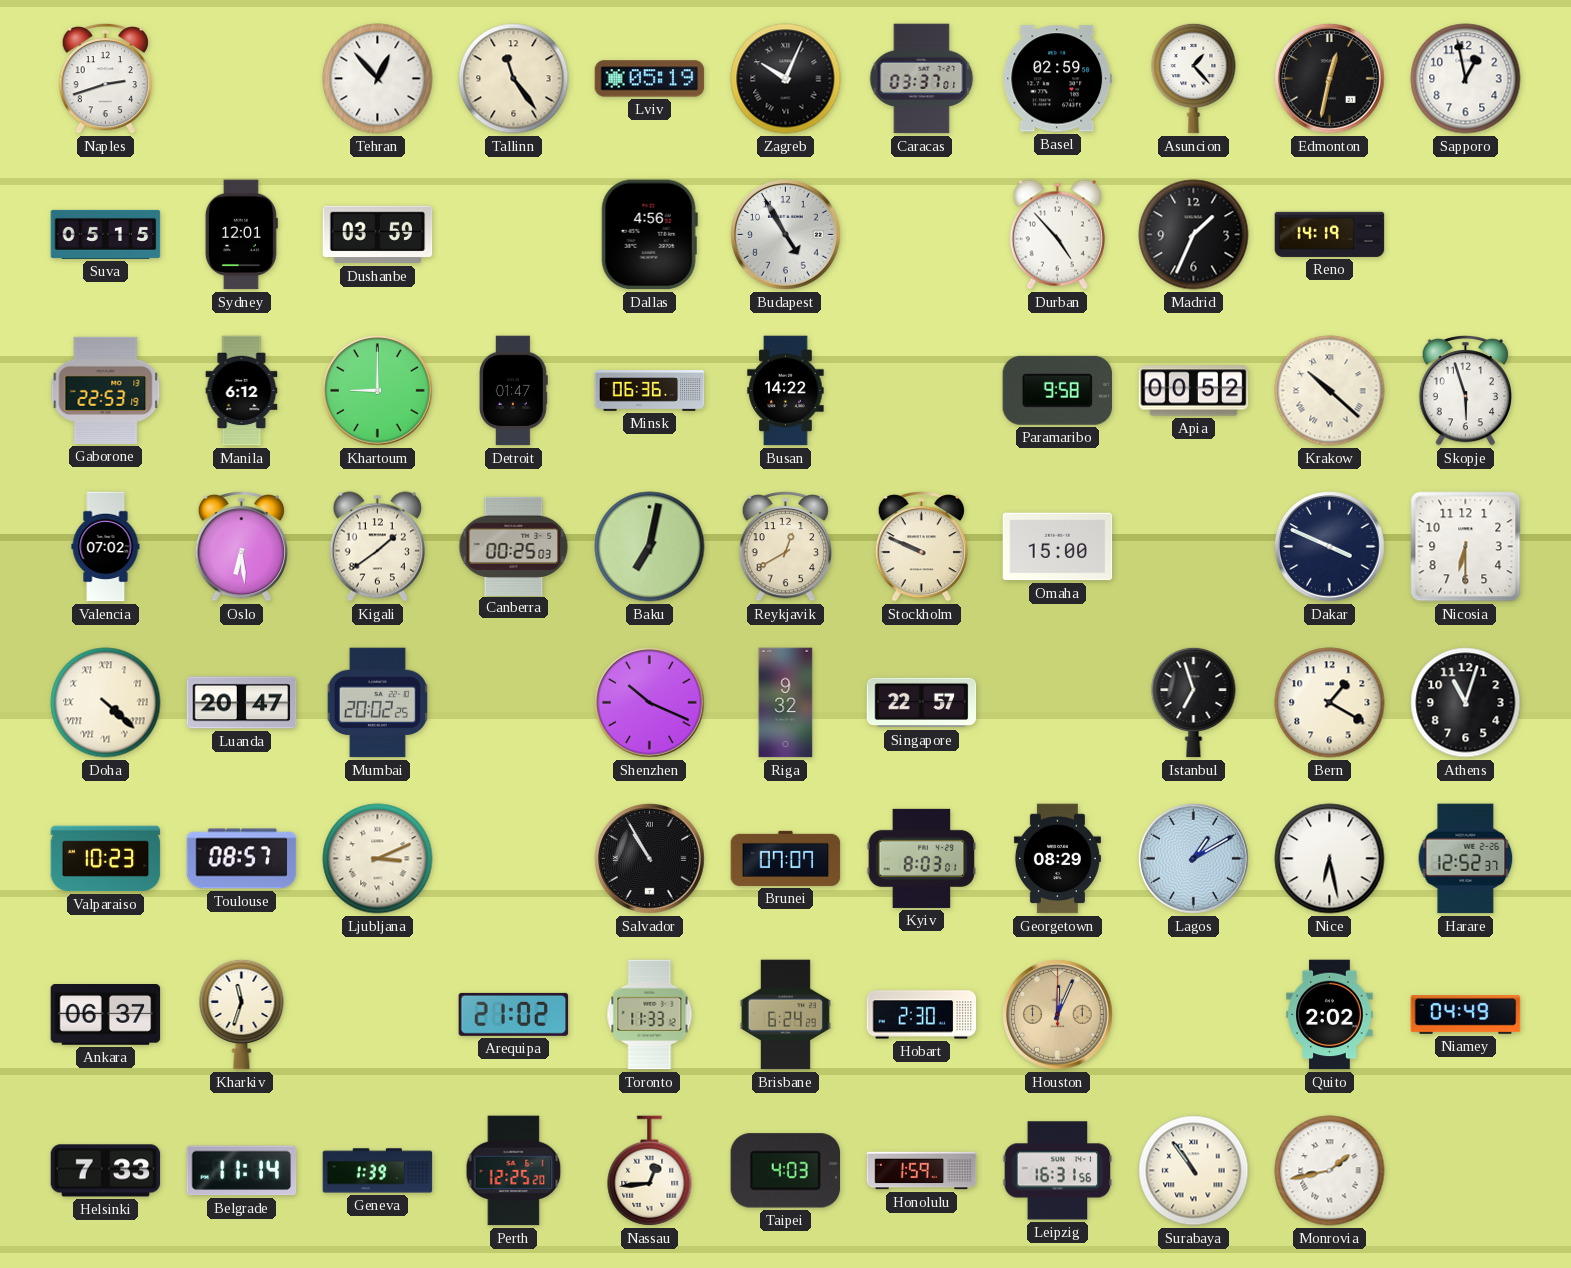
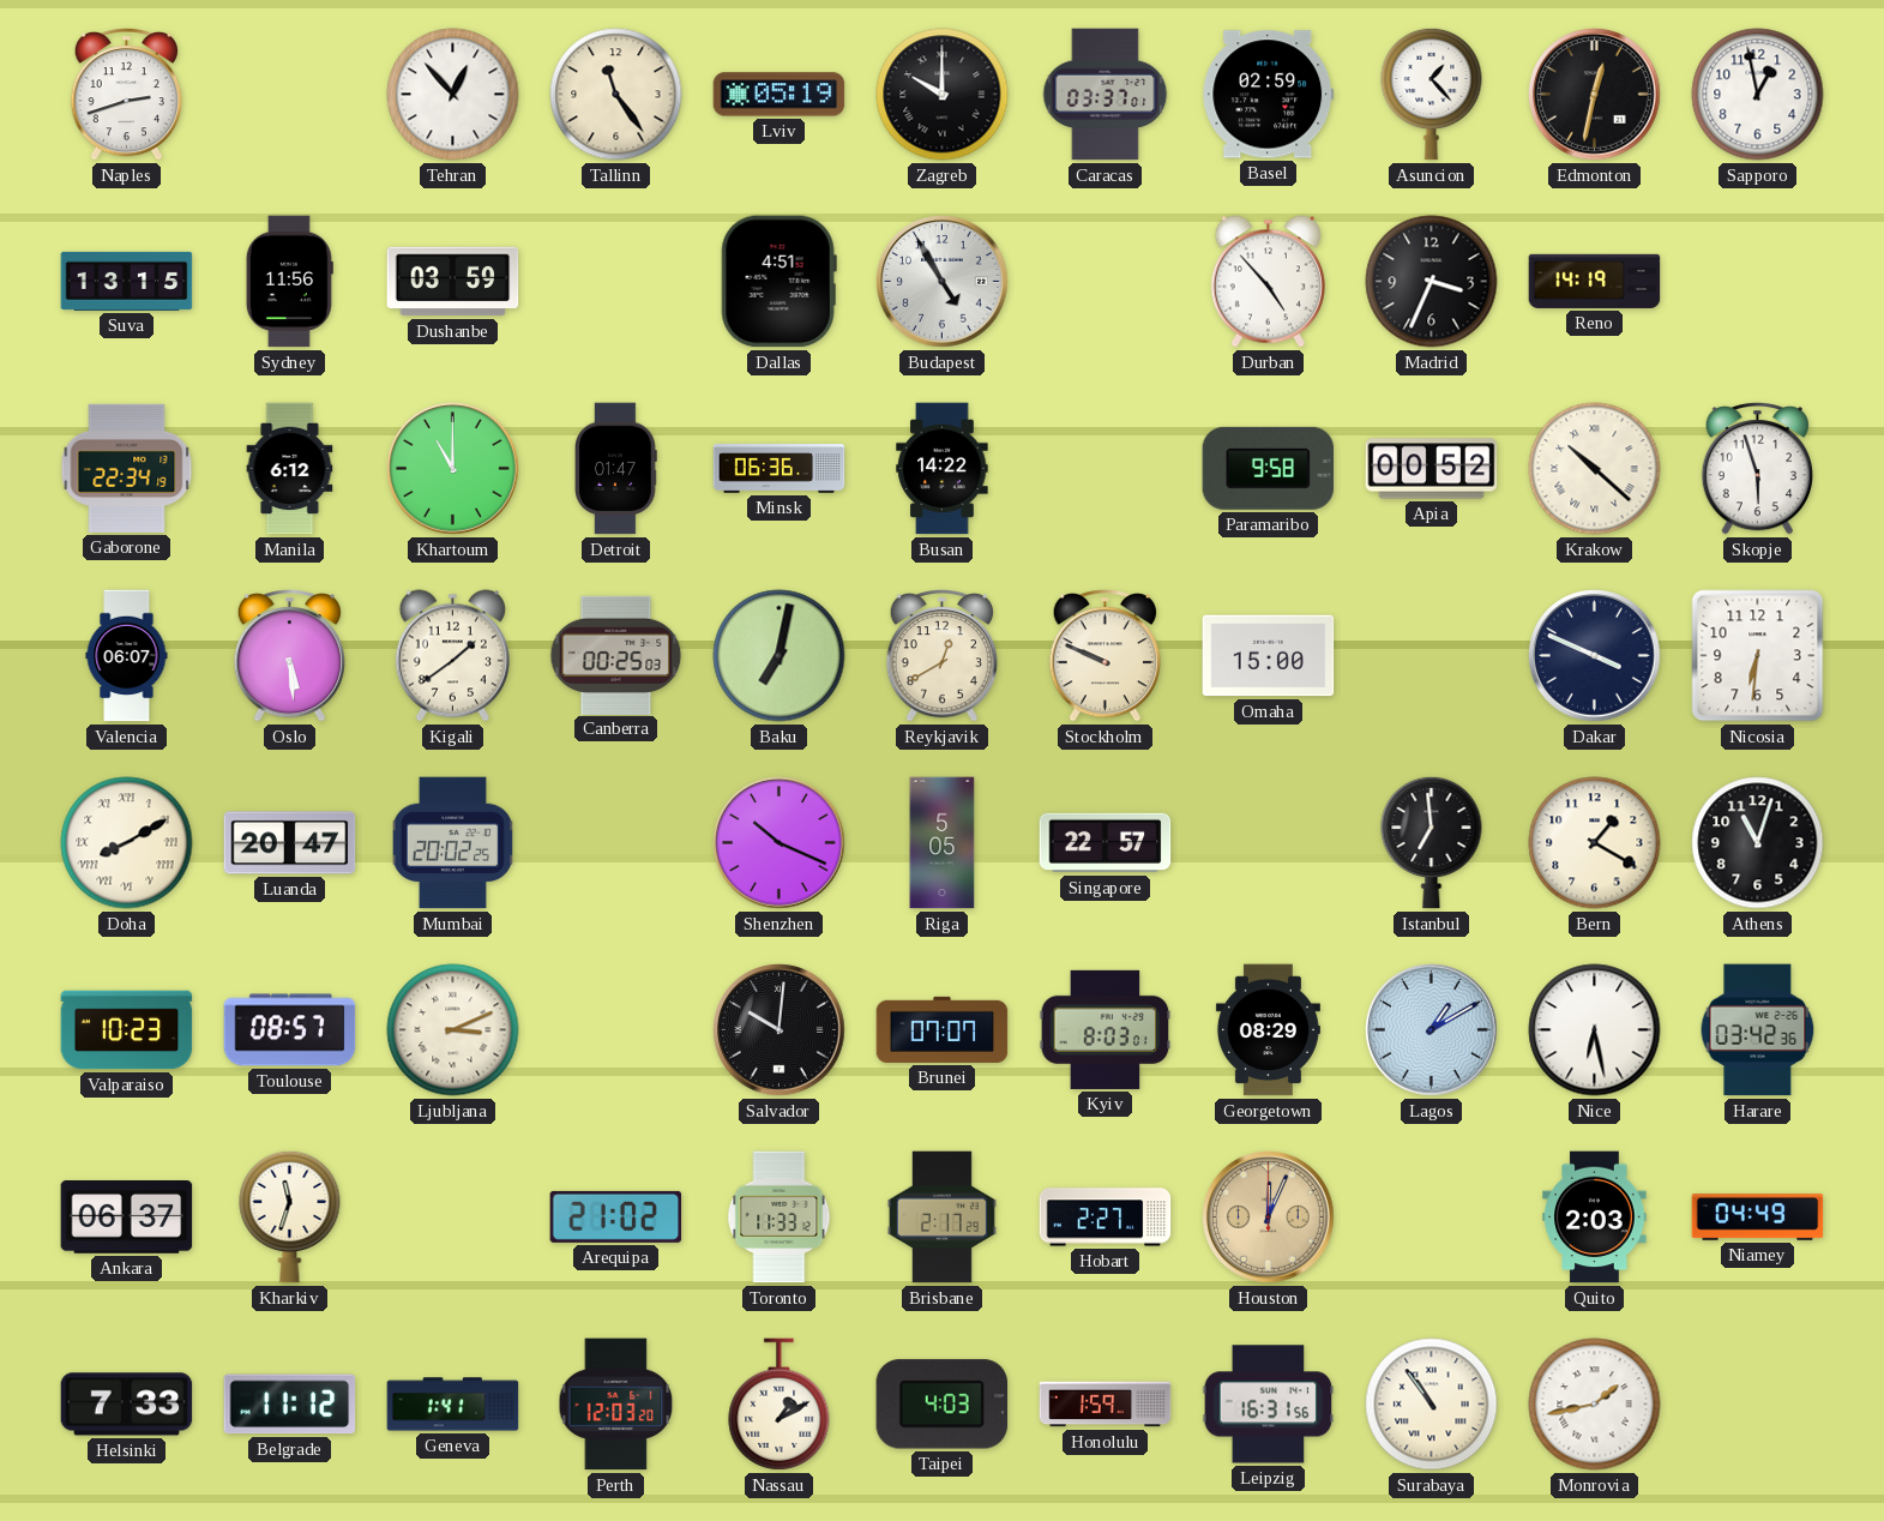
Zagreb: 10:04 -> 10:00
Suva: 05:15 -> 13:15
Sydney: 12:01 -> 11:56
Dallas: 4:56 -> 4:51
Madrid: 1:34 -> 3:34
Gaborone: 22:53 -> 22:34
Khartoum: 9:00 -> 11:00
Valencia: 07:02 -> 06:07
Oslo: 6:29 -> 5:29
Nicosia: 6:30 -> 6:31
Doha: 4:22 -> 8:10
Riga: 9:32 -> 5:05
Istanbul: 6:57 -> 6:59
Salvador: 10:55 -> 10:01
Harare: 12:52 -> 03:42
Brisbane: 6:24 -> 2:17
Hobart: 2:30 -> 2:27
Quito: 2:02 -> 2:03
Belgrade: 11:14 -> 11:12
Geneva: 1:39 -> 1:41
Perth: 12:25 -> 12:03
Nassau: 12:44 -> 1:10
